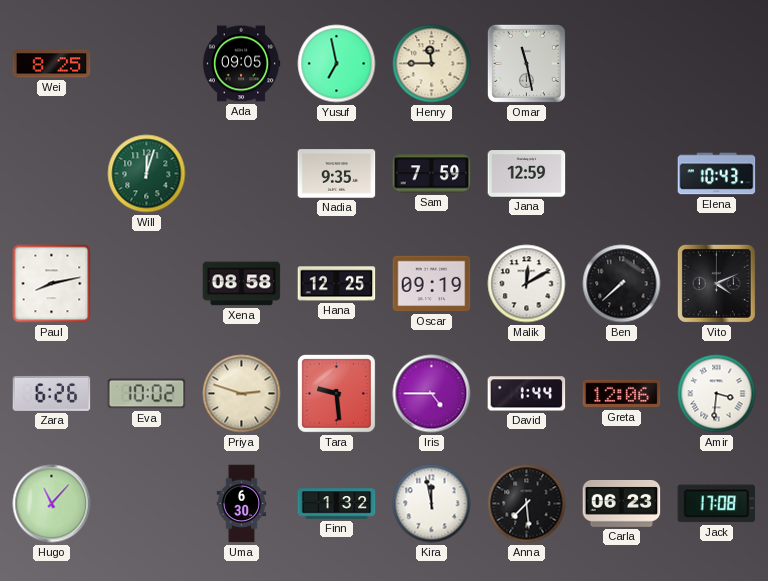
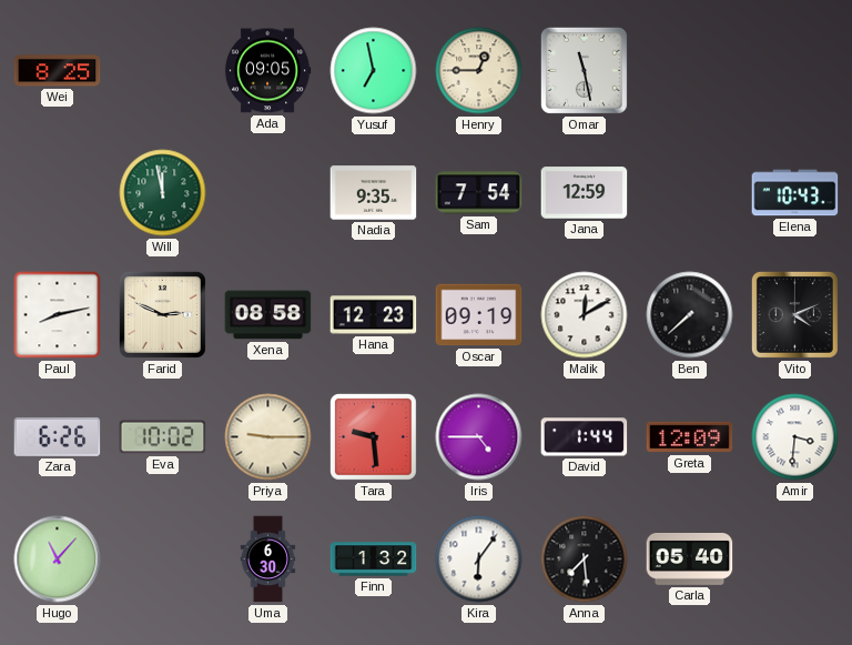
Henry: 11:45 -> 12:45
Will: 12:03 -> 11:58
Sam: 7:59 -> 7:54
Farid: none -> 2:49
Hana: 12:25 -> 12:23
Priya: 2:48 -> 9:15
Greta: 12:06 -> 12:09
Kira: 11:58 -> 6:06
Carla: 06:23 -> 05:40
Jack: 17:08 -> none
